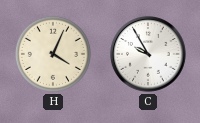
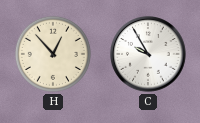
H: 4:04 -> 12:53
